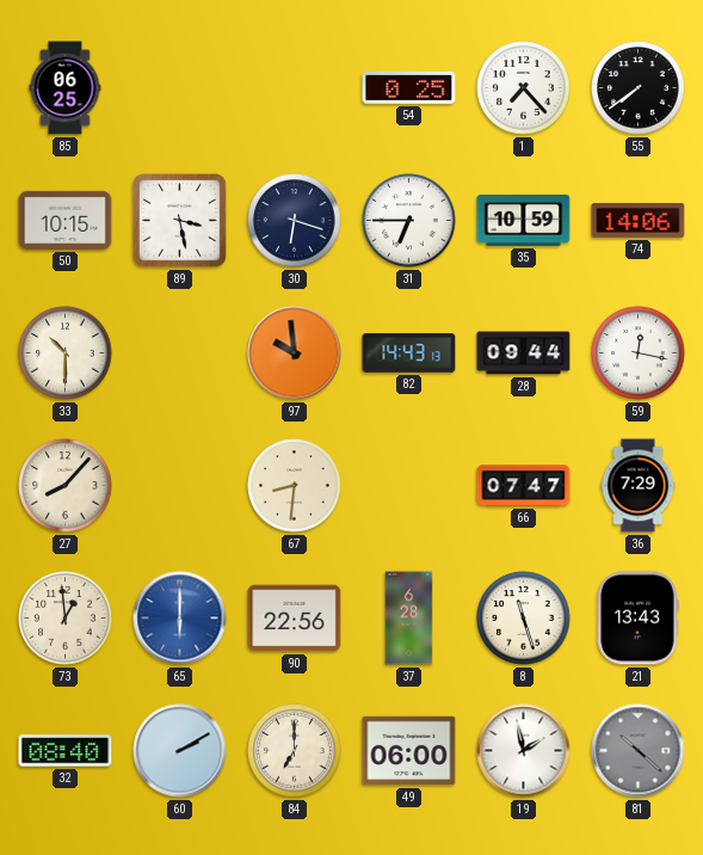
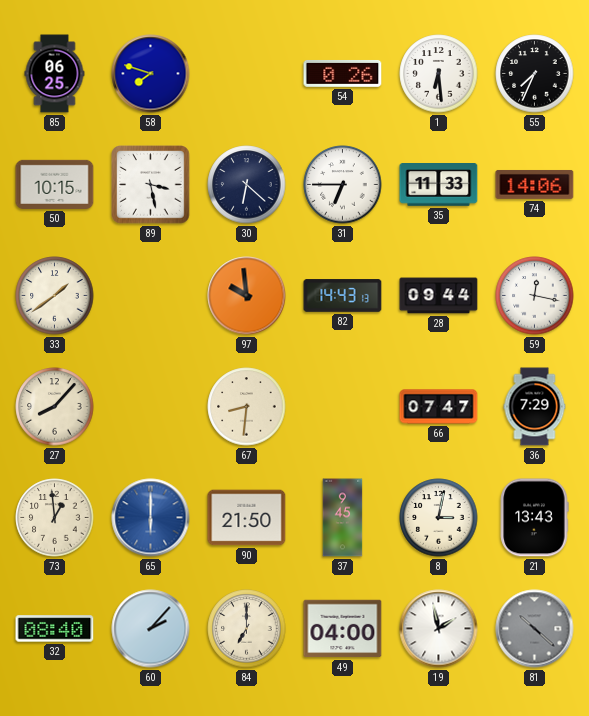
58: none -> 7:48
54: 0:25 -> 0:26
1: 7:23 -> 6:29
55: 7:39 -> 7:34
30: 6:18 -> 6:22
35: 10:59 -> 11:33
33: 10:30 -> 1:39
90: 22:56 -> 21:50
37: 6:28 -> 9:45
8: 11:27 -> 3:02
60: 2:10 -> 2:07
49: 06:00 -> 04:00
